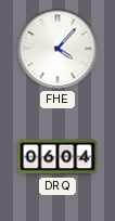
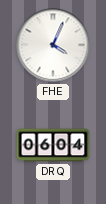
FHE: 4:07 -> 4:04
